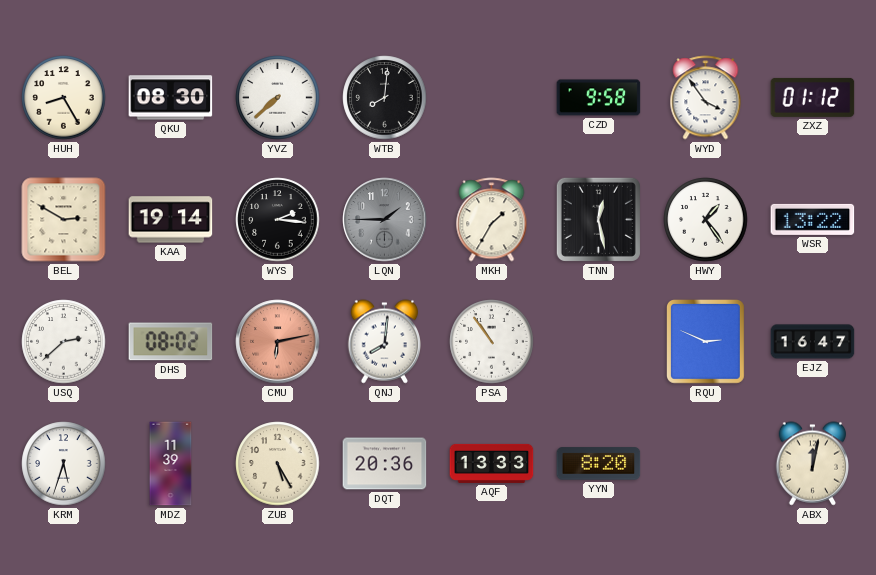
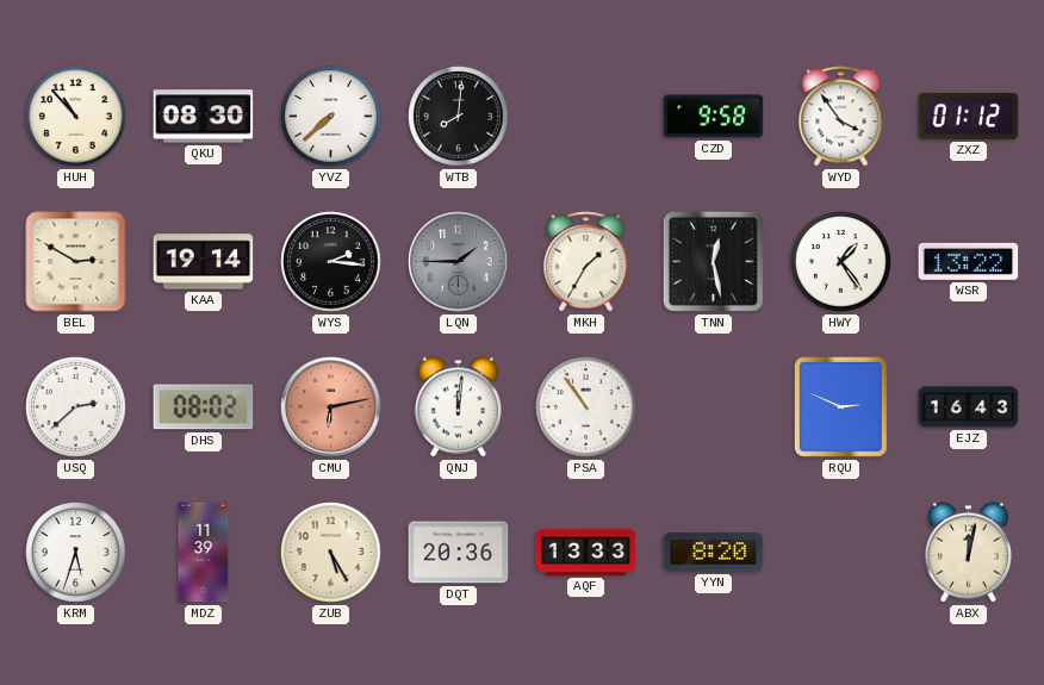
HUH: 8:25 -> 10:53
QNJ: 8:01 -> 12:01
EJZ: 16:47 -> 16:43
